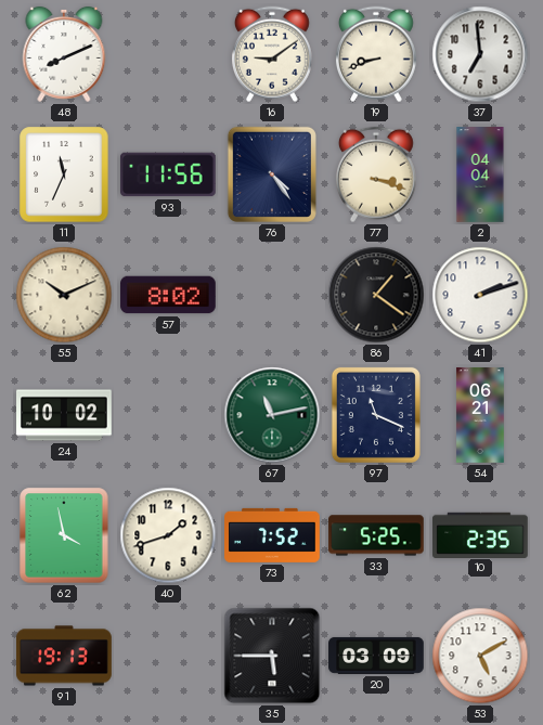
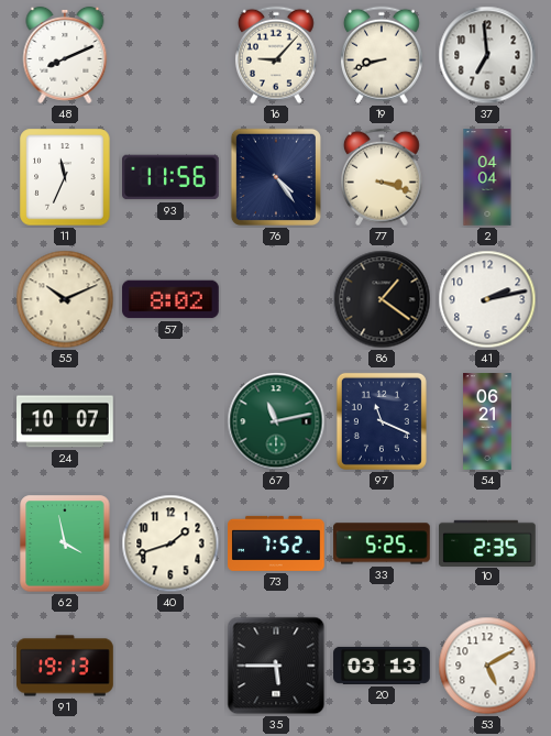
16: 9:09 -> 9:07
41: 2:12 -> 2:13
24: 10:02 -> 10:07
20: 03:09 -> 03:13
